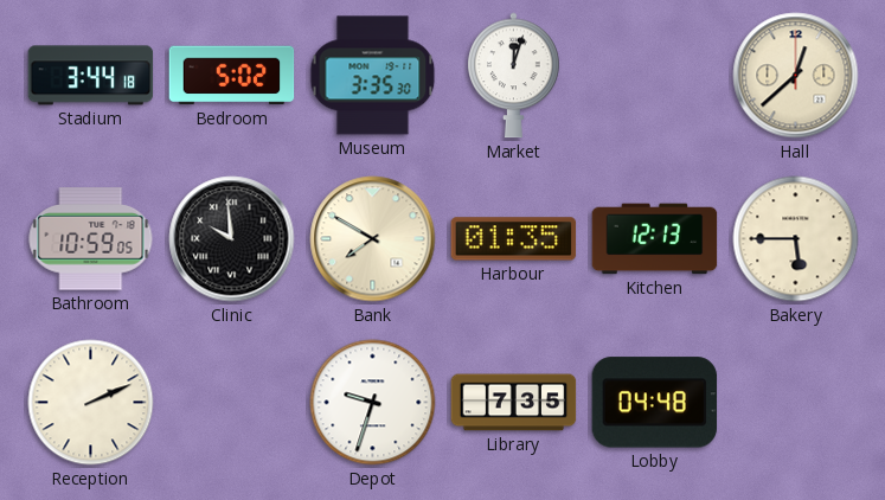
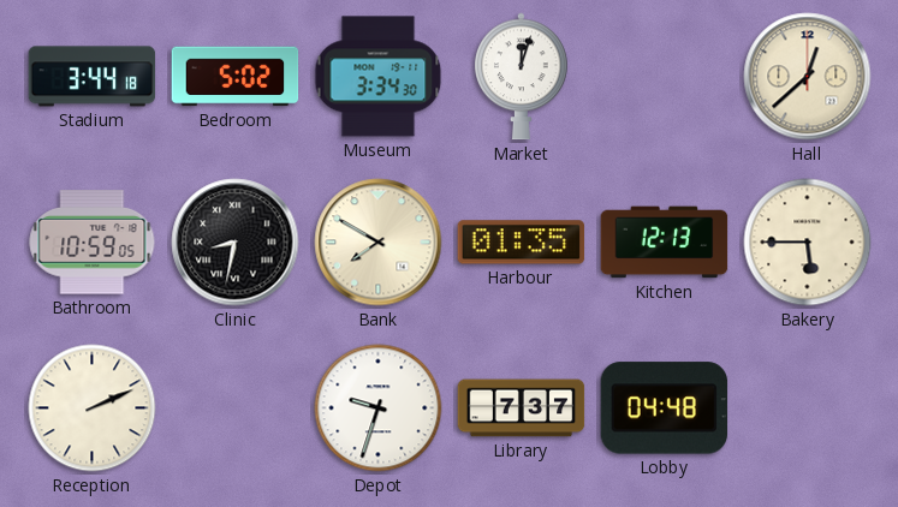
Museum: 3:35 -> 3:34
Clinic: 9:59 -> 8:32
Library: 7:35 -> 7:37
